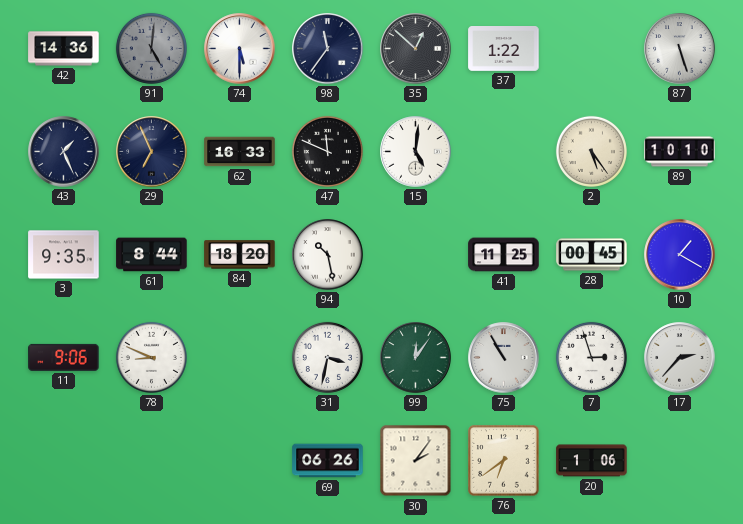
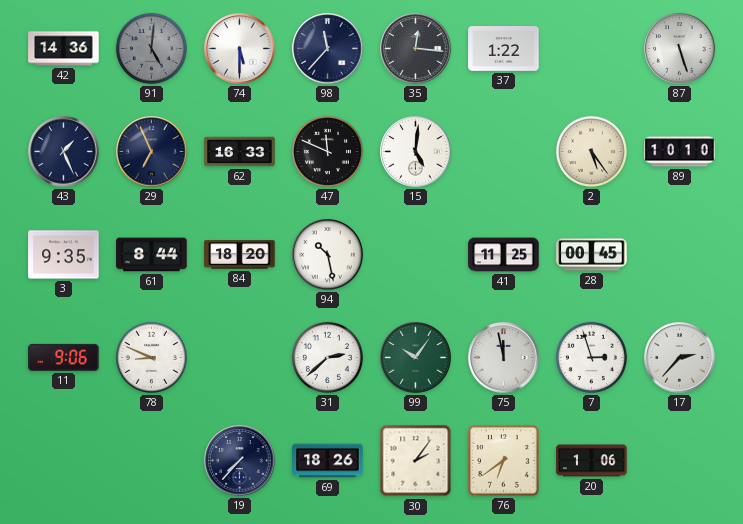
98: 11:36 -> 11:37
35: 12:52 -> 12:16
10: 1:20 -> none
31: 3:32 -> 2:38
99: 12:06 -> 10:06
75: 10:55 -> 11:58
19: none -> 7:37
69: 06:26 -> 18:26
